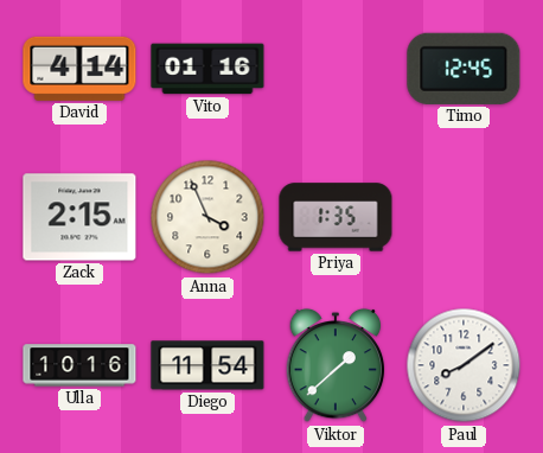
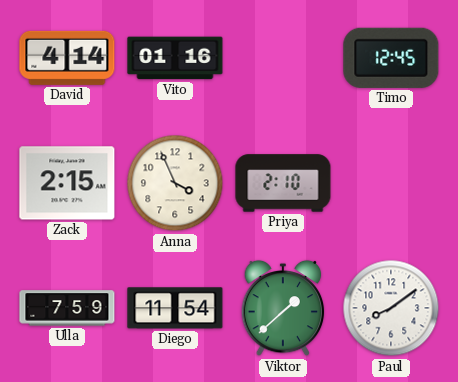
Priya: 1:35 -> 2:10
Ulla: 10:16 -> 7:59
